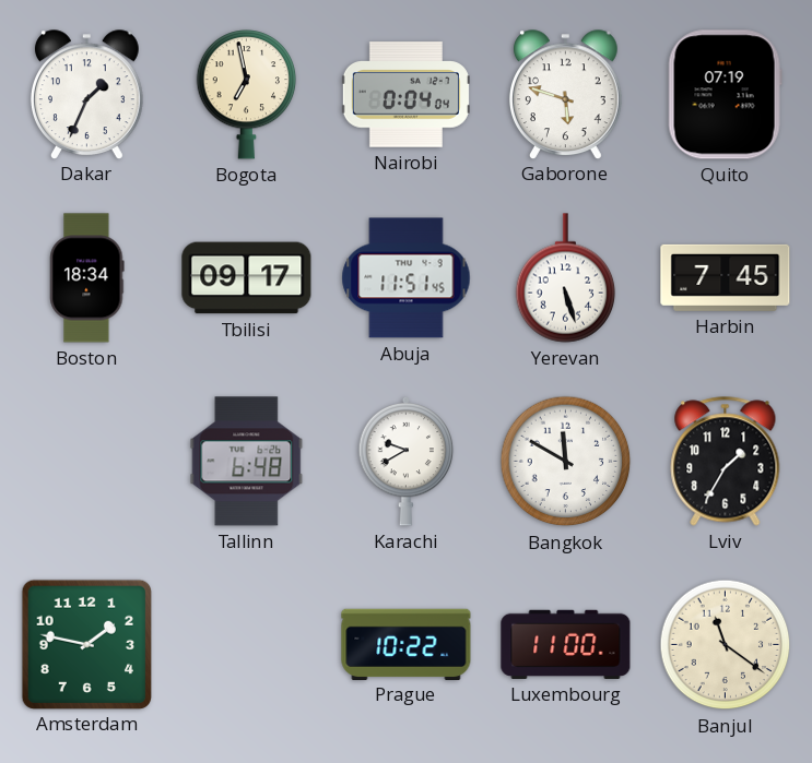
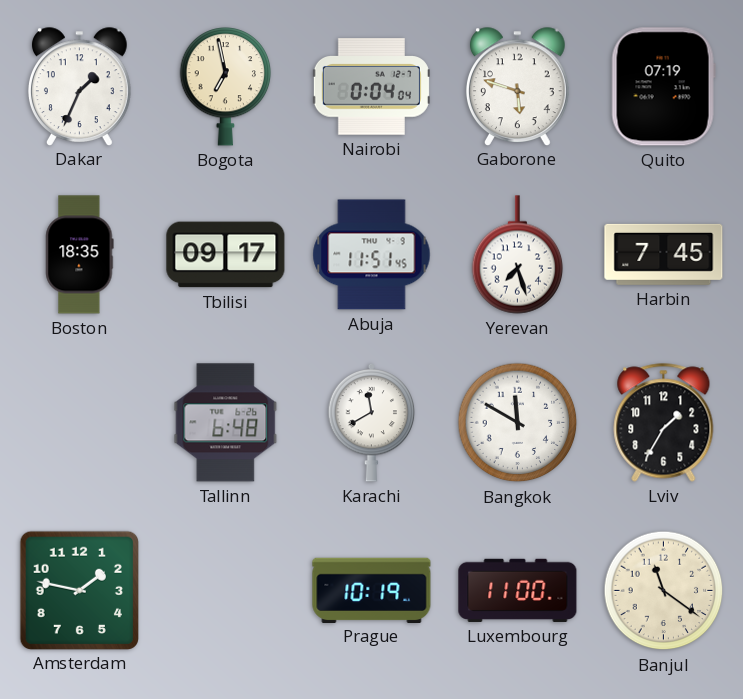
Boston: 18:34 -> 18:35
Yerevan: 5:27 -> 7:27
Karachi: 9:40 -> 11:40
Prague: 10:22 -> 10:19
